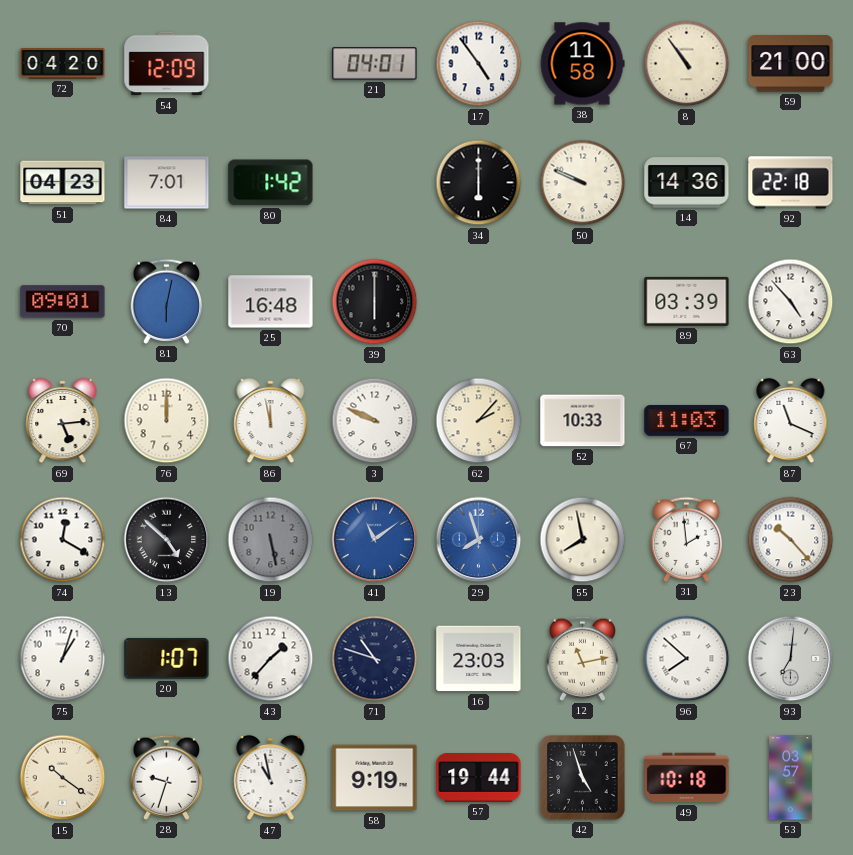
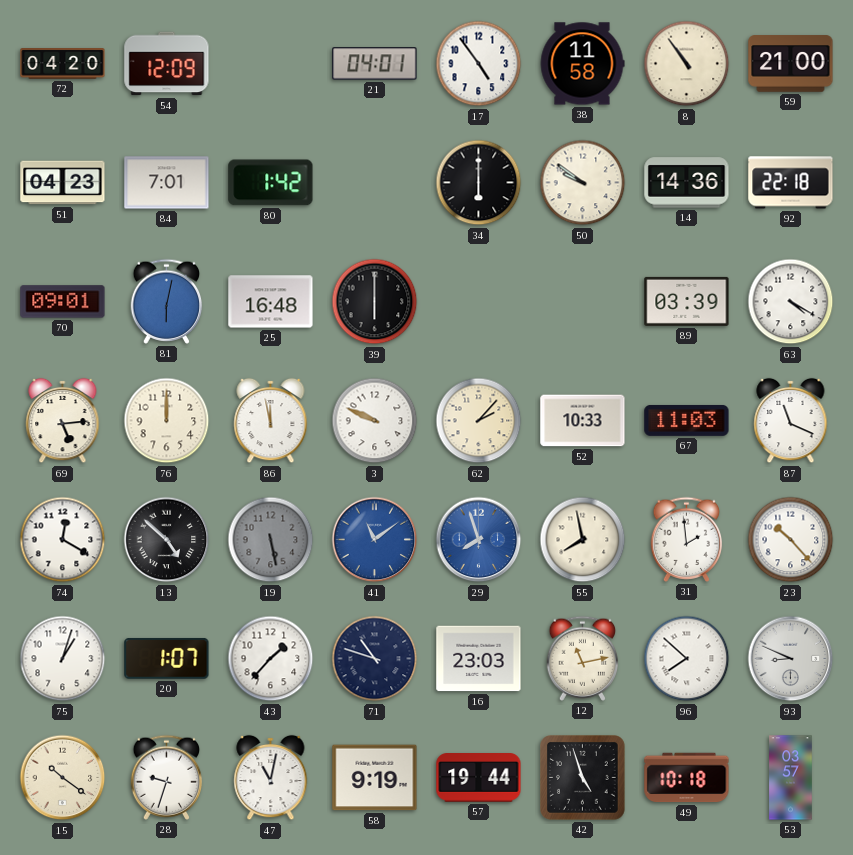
50: 9:49 -> 9:51
63: 4:53 -> 4:20
93: 7:01 -> 8:49
47: 10:58 -> 11:02
